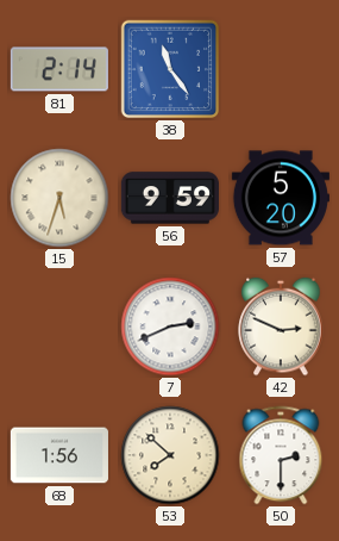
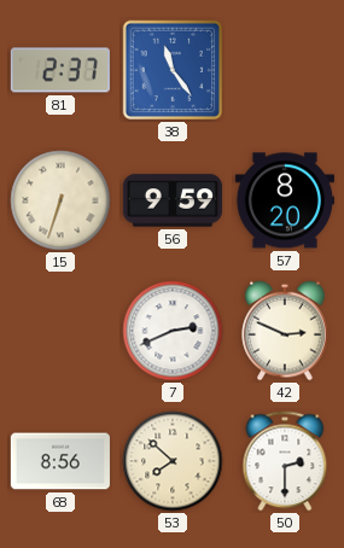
81: 2:14 -> 2:37
15: 5:33 -> 6:33
57: 5:20 -> 8:20
68: 1:56 -> 8:56
